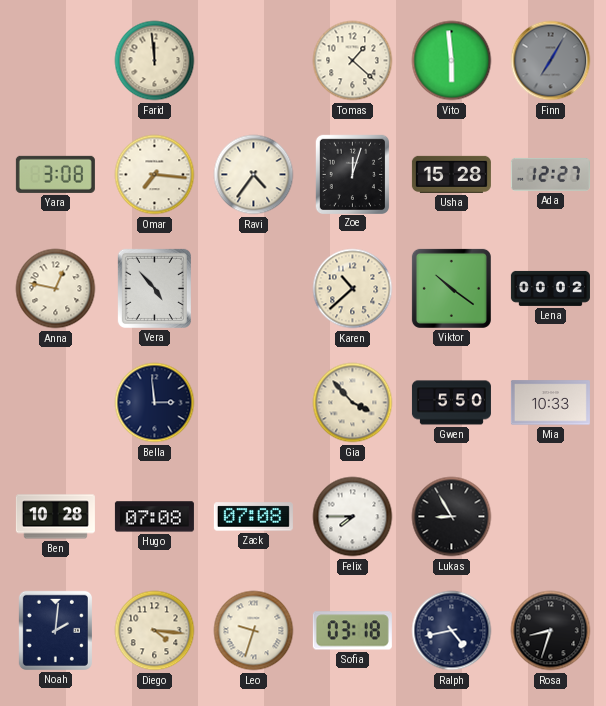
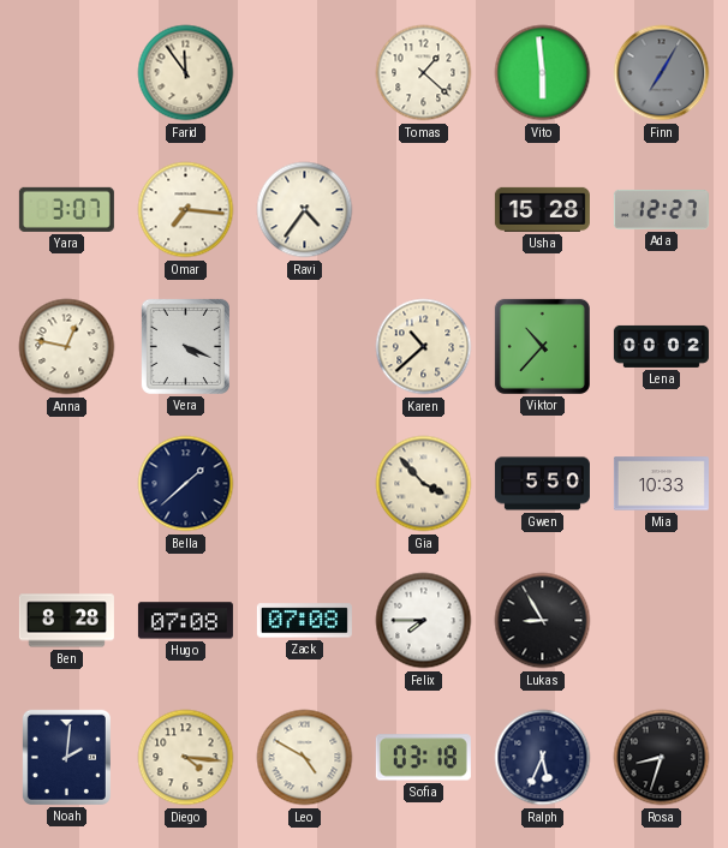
Farid: 11:59 -> 11:54
Yara: 3:08 -> 3:07
Zoe: 12:03 -> none
Vera: 4:53 -> 4:19
Viktor: 10:21 -> 10:37
Bella: 2:59 -> 1:38
Ben: 10:28 -> 8:28
Leo: 9:33 -> 4:50
Ralph: 4:43 -> 5:34
